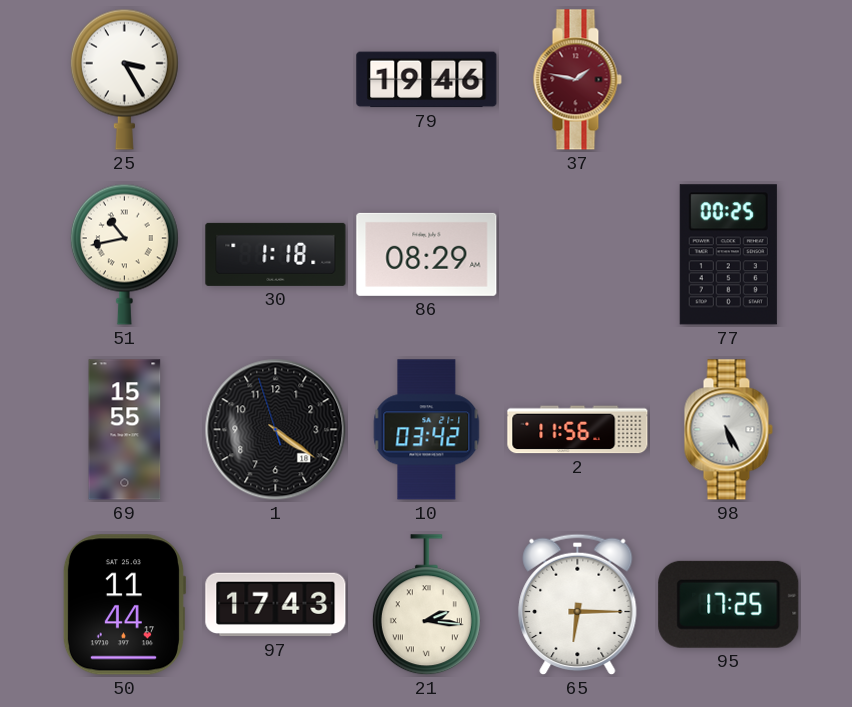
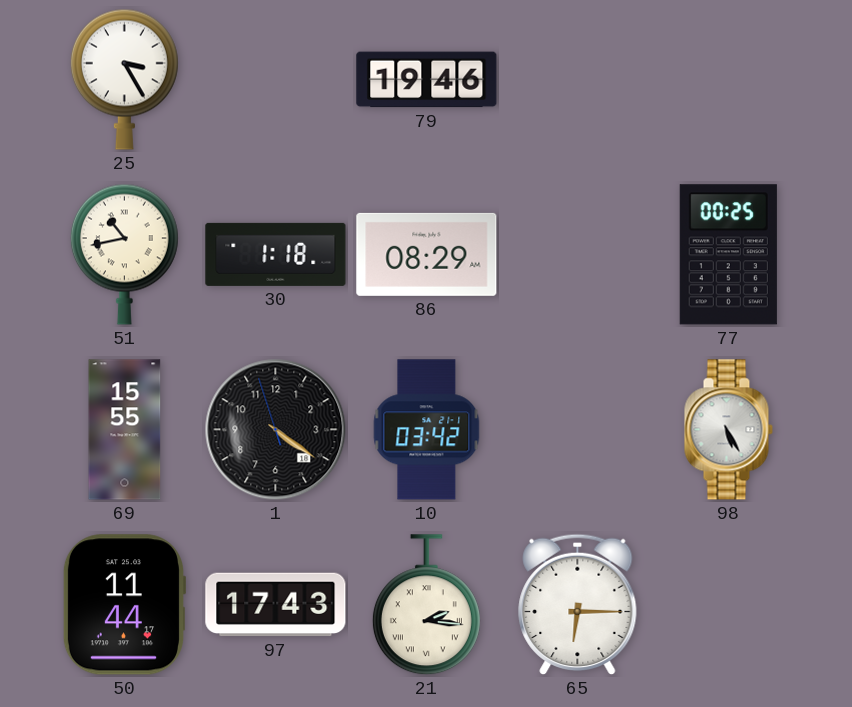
37: 1:47 -> none
2: 11:56 -> none
95: 17:25 -> none
